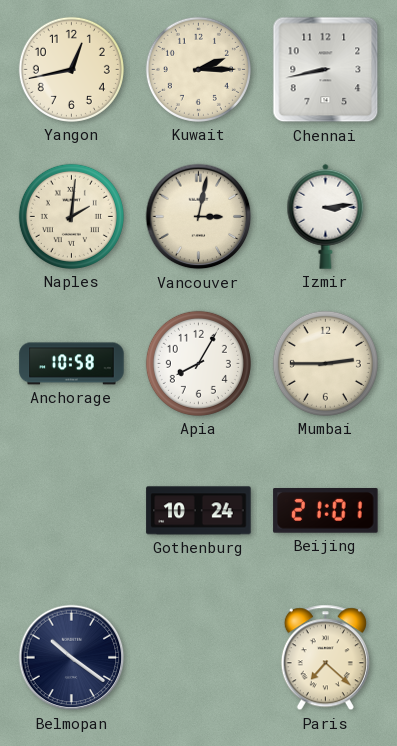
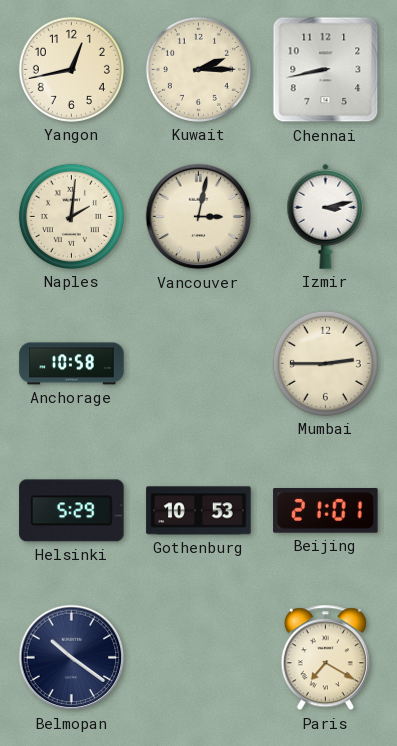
Izmir: 3:14 -> 3:13
Apia: 8:05 -> none
Helsinki: none -> 5:29
Gothenburg: 10:24 -> 10:53
Paris: 7:22 -> 7:20
